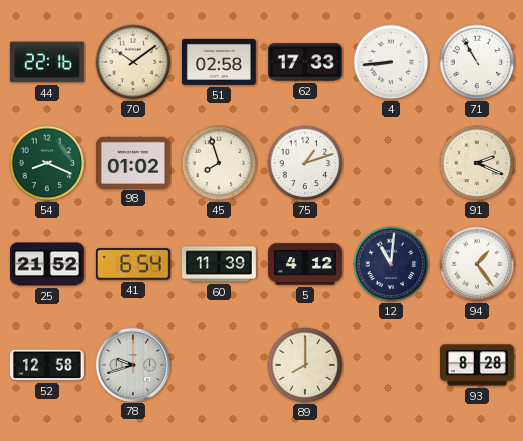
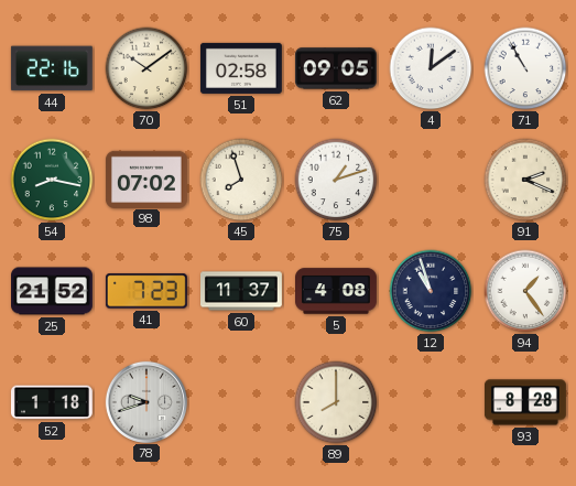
62: 17:33 -> 09:05
4: 8:44 -> 12:09
54: 8:19 -> 8:17
98: 01:02 -> 07:02
41: 6:54 -> 7:23
60: 11:39 -> 11:37
5: 4:12 -> 4:08
12: 11:01 -> 10:57
52: 12:58 -> 1:18
